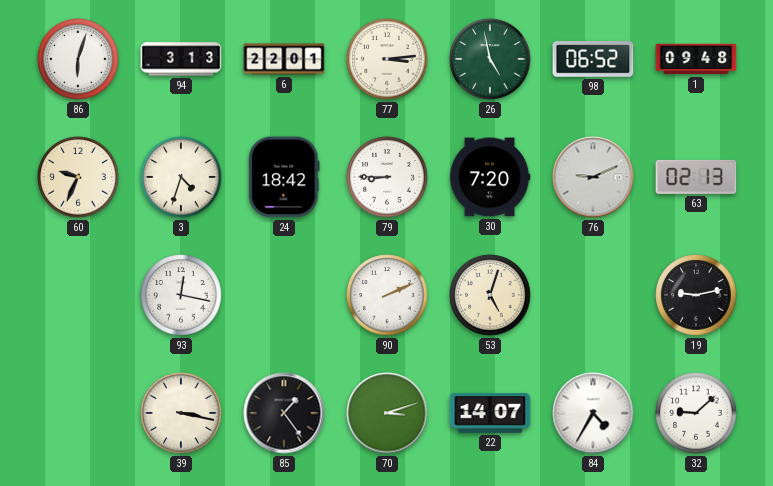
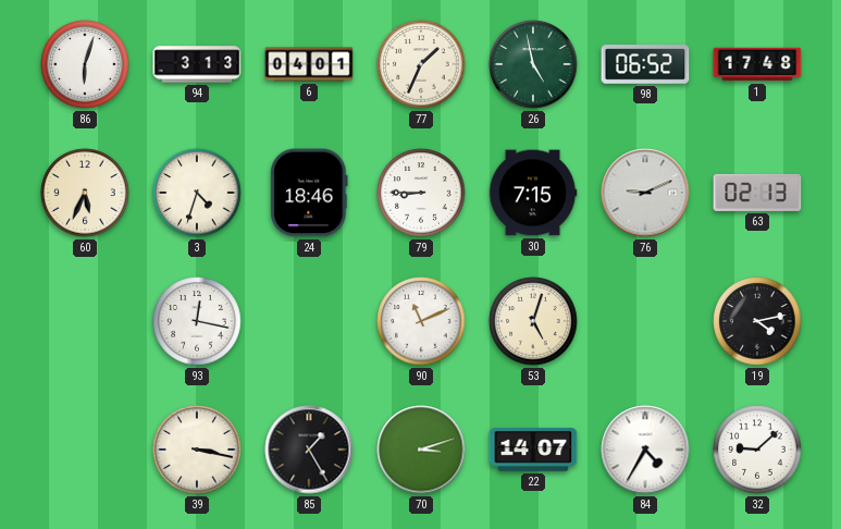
6: 22:01 -> 04:01
77: 3:14 -> 1:34
1: 09:48 -> 17:48
60: 9:34 -> 5:34
24: 18:42 -> 18:46
30: 7:20 -> 7:15
90: 2:11 -> 11:11
19: 9:13 -> 4:13
85: 1:24 -> 1:25
